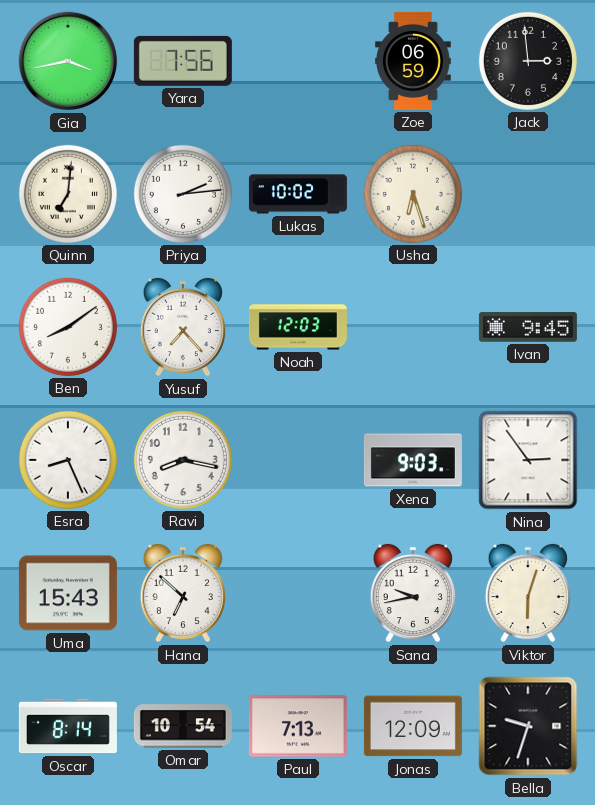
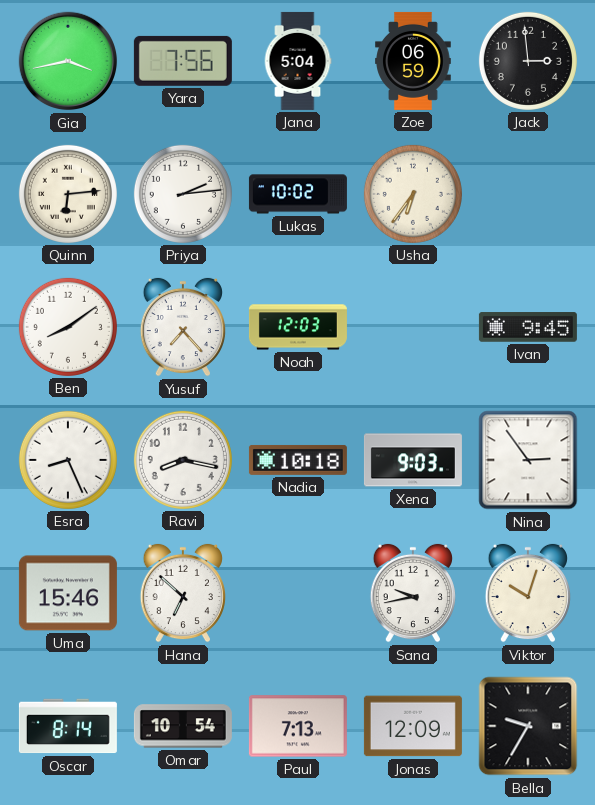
Jana: none -> 5:04
Quinn: 7:01 -> 6:14
Usha: 6:27 -> 6:36
Nadia: none -> 10:18
Uma: 15:43 -> 15:46
Viktor: 6:03 -> 10:03
Bella: 9:33 -> 9:35
